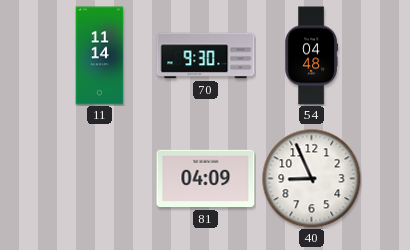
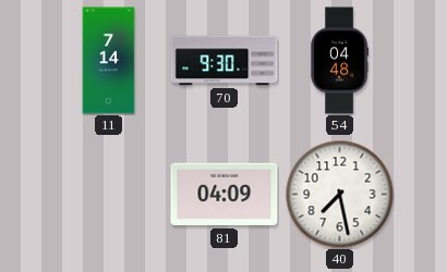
11: 11:14 -> 7:14
40: 8:56 -> 7:28
